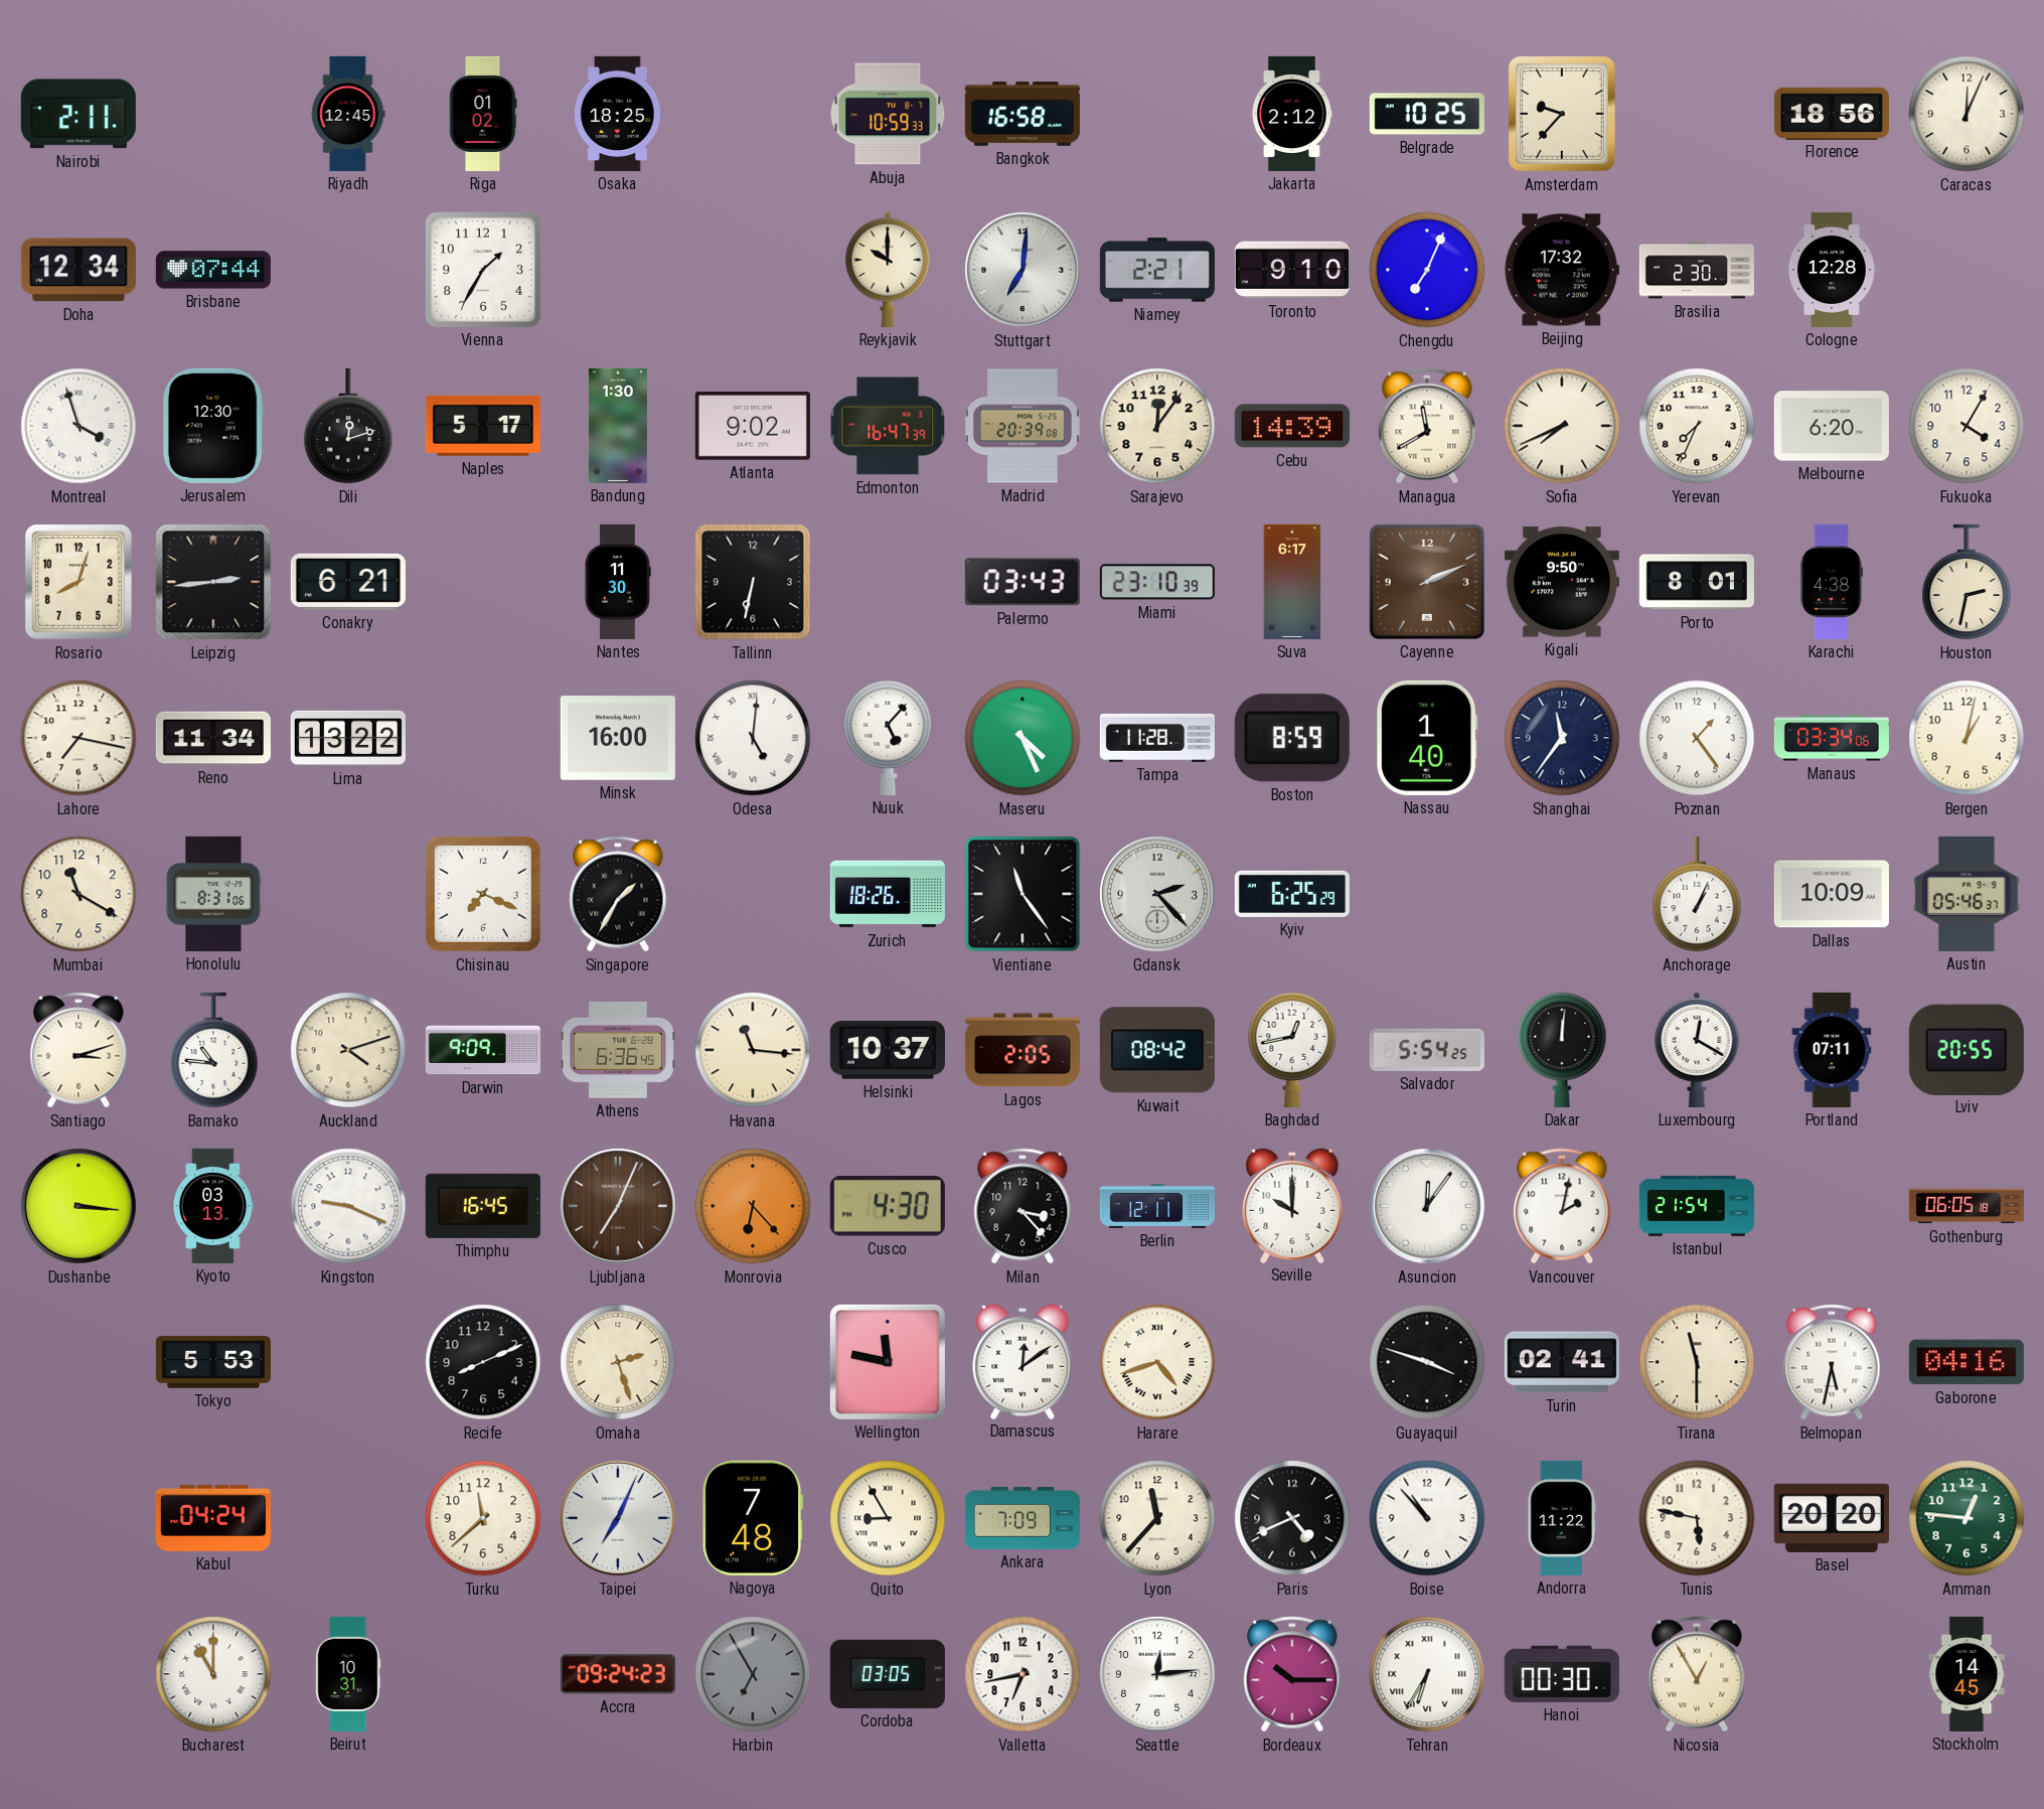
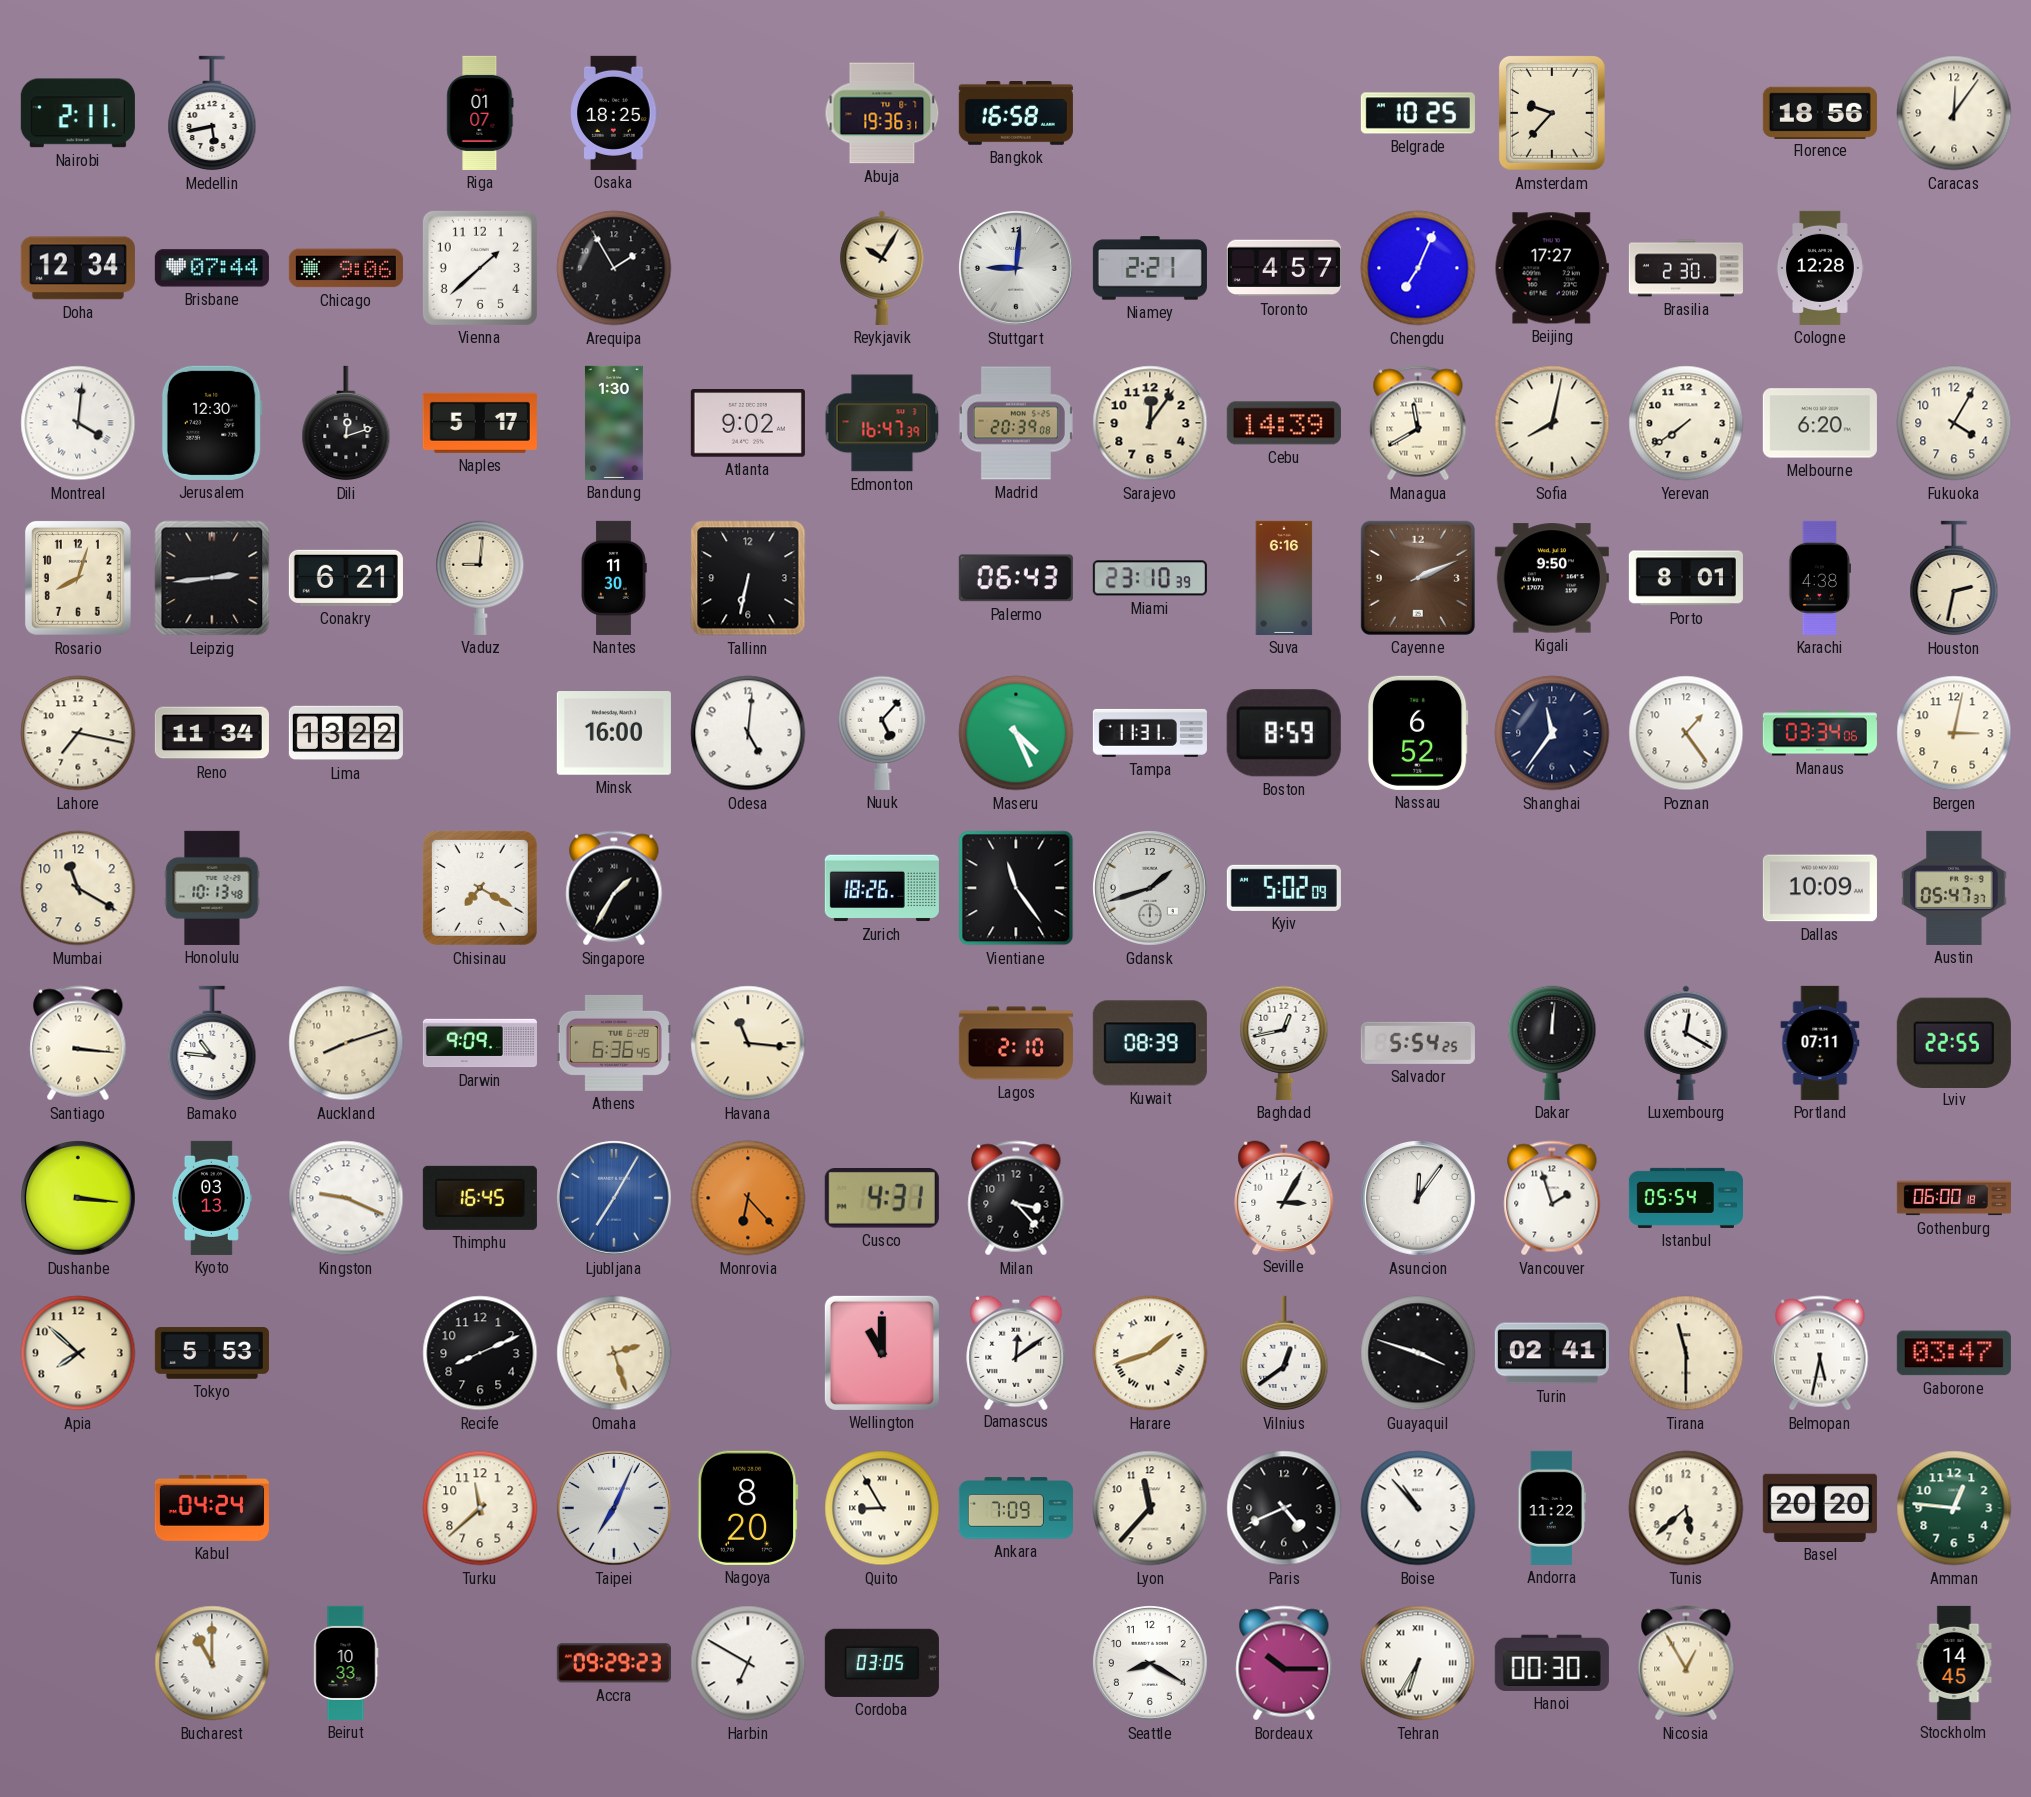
Medellin: none -> 5:43
Riyadh: 12:45 -> none
Riga: 01:02 -> 01:07
Abuja: 10:59 -> 19:36
Jakarta: 2:12 -> none
Caracas: 12:04 -> 12:06
Chicago: none -> 9:06
Vienna: 1:35 -> 1:38
Arequipa: none -> 1:55
Reykjavik: 10:00 -> 10:05
Stuttgart: 7:01 -> 9:01
Toronto: 9:10 -> 4:57
Beijing: 17:32 -> 17:27
Montreal: 3:57 -> 4:01
Sofia: 7:41 -> 8:02
Yerevan: 7:34 -> 7:39
Vaduz: none -> 9:01
Palermo: 03:43 -> 06:43
Suva: 6:17 -> 6:16
Odesa numerals: Roman -> Arabic
Tampa: 11:28 -> 11:31
Nassau: 1:40 -> 6:52
Bergen: 1:02 -> 3:02
Honolulu: 8:31 -> 10:13
Chisinau: 7:19 -> 7:20
Gdansk: 2:23 -> 1:42
Kyiv: 6:25 -> 5:02
Anchorage: 1:04 -> none
Austin: 05:46 -> 05:47
Santiago: 3:12 -> 3:16
Auckland: 4:12 -> 8:12
Helsinki: 10:37 -> none
Lagos: 2:05 -> 2:10
Kuwait: 08:42 -> 08:39
Lviv: 20:55 -> 22:55
Ljubljana: 7:04 -> 7:05
Ljubljana dial: brown -> blue
Cusco: 4:30 -> 4:31
Berlin: 12:11 -> none
Seville: 10:00 -> 3:05
Vancouver: 2:02 -> 1:57
Istanbul: 21:54 -> 05:54
Gothenburg: 06:05 -> 06:00
Apia: none -> 7:52
Wellington: 11:47 -> 11:00
Harare: 4:42 -> 1:42
Vilnius: none -> 12:39
Gaborone: 04:16 -> 03:47
Nagoya: 7:48 -> 8:20
Tunis: 5:47 -> 5:38
Beirut: 10:31 -> 10:33
Accra: 09:24 -> 09:29
Harbin: 6:55 -> 6:50
Harbin dial: grey -> white
Valletta: 6:43 -> none
Seattle: 12:14 -> 8:20
